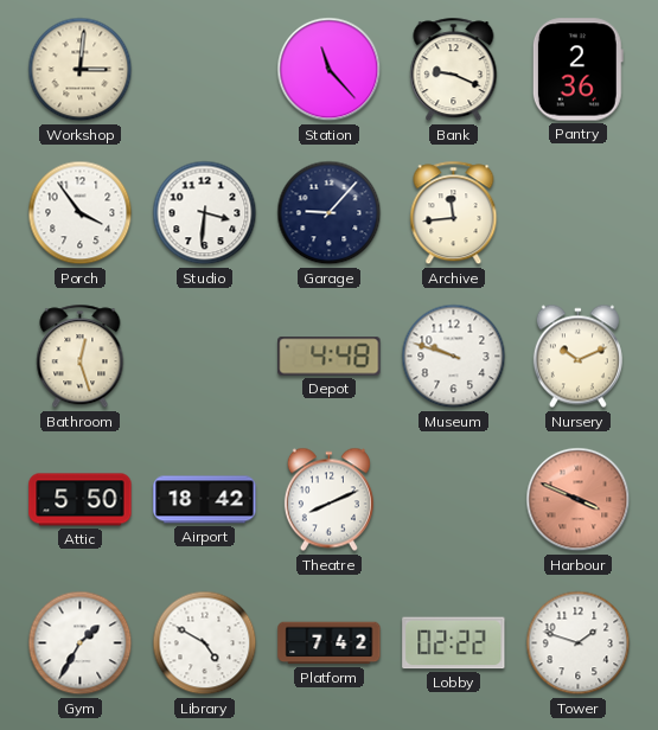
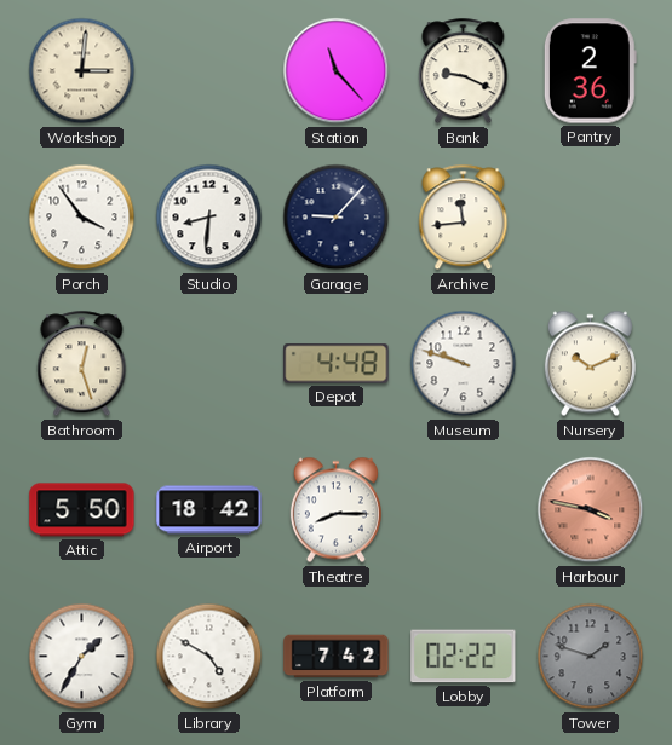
Studio: 3:31 -> 8:31
Theatre: 8:11 -> 8:15
Harbour: 3:49 -> 3:47
Tower dial: white -> grey
